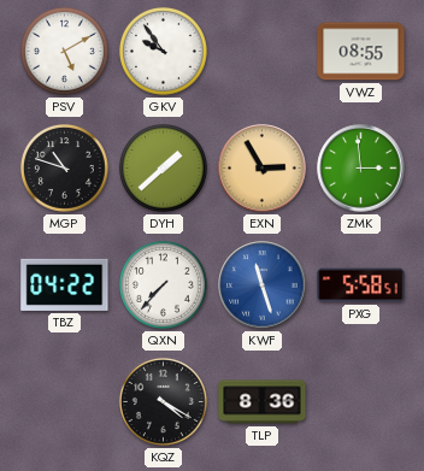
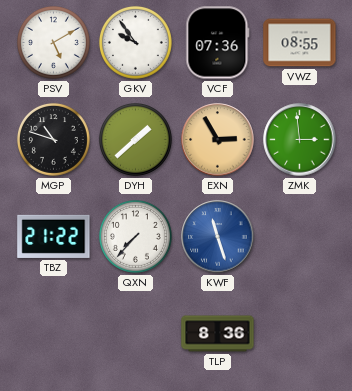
VCF: none -> 07:36
TBZ: 04:22 -> 21:22
PXG: 5:58 -> none
KQZ: 4:20 -> none
